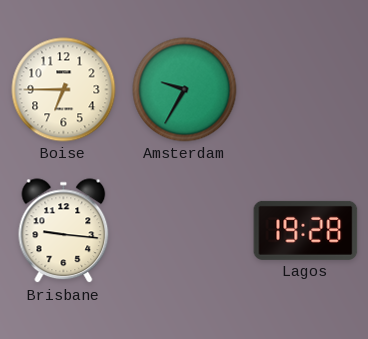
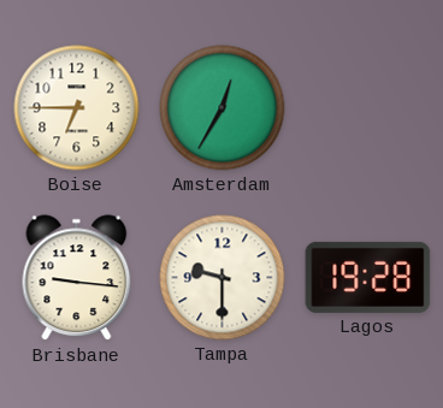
Amsterdam: 9:35 -> 12:35
Tampa: none -> 9:30
